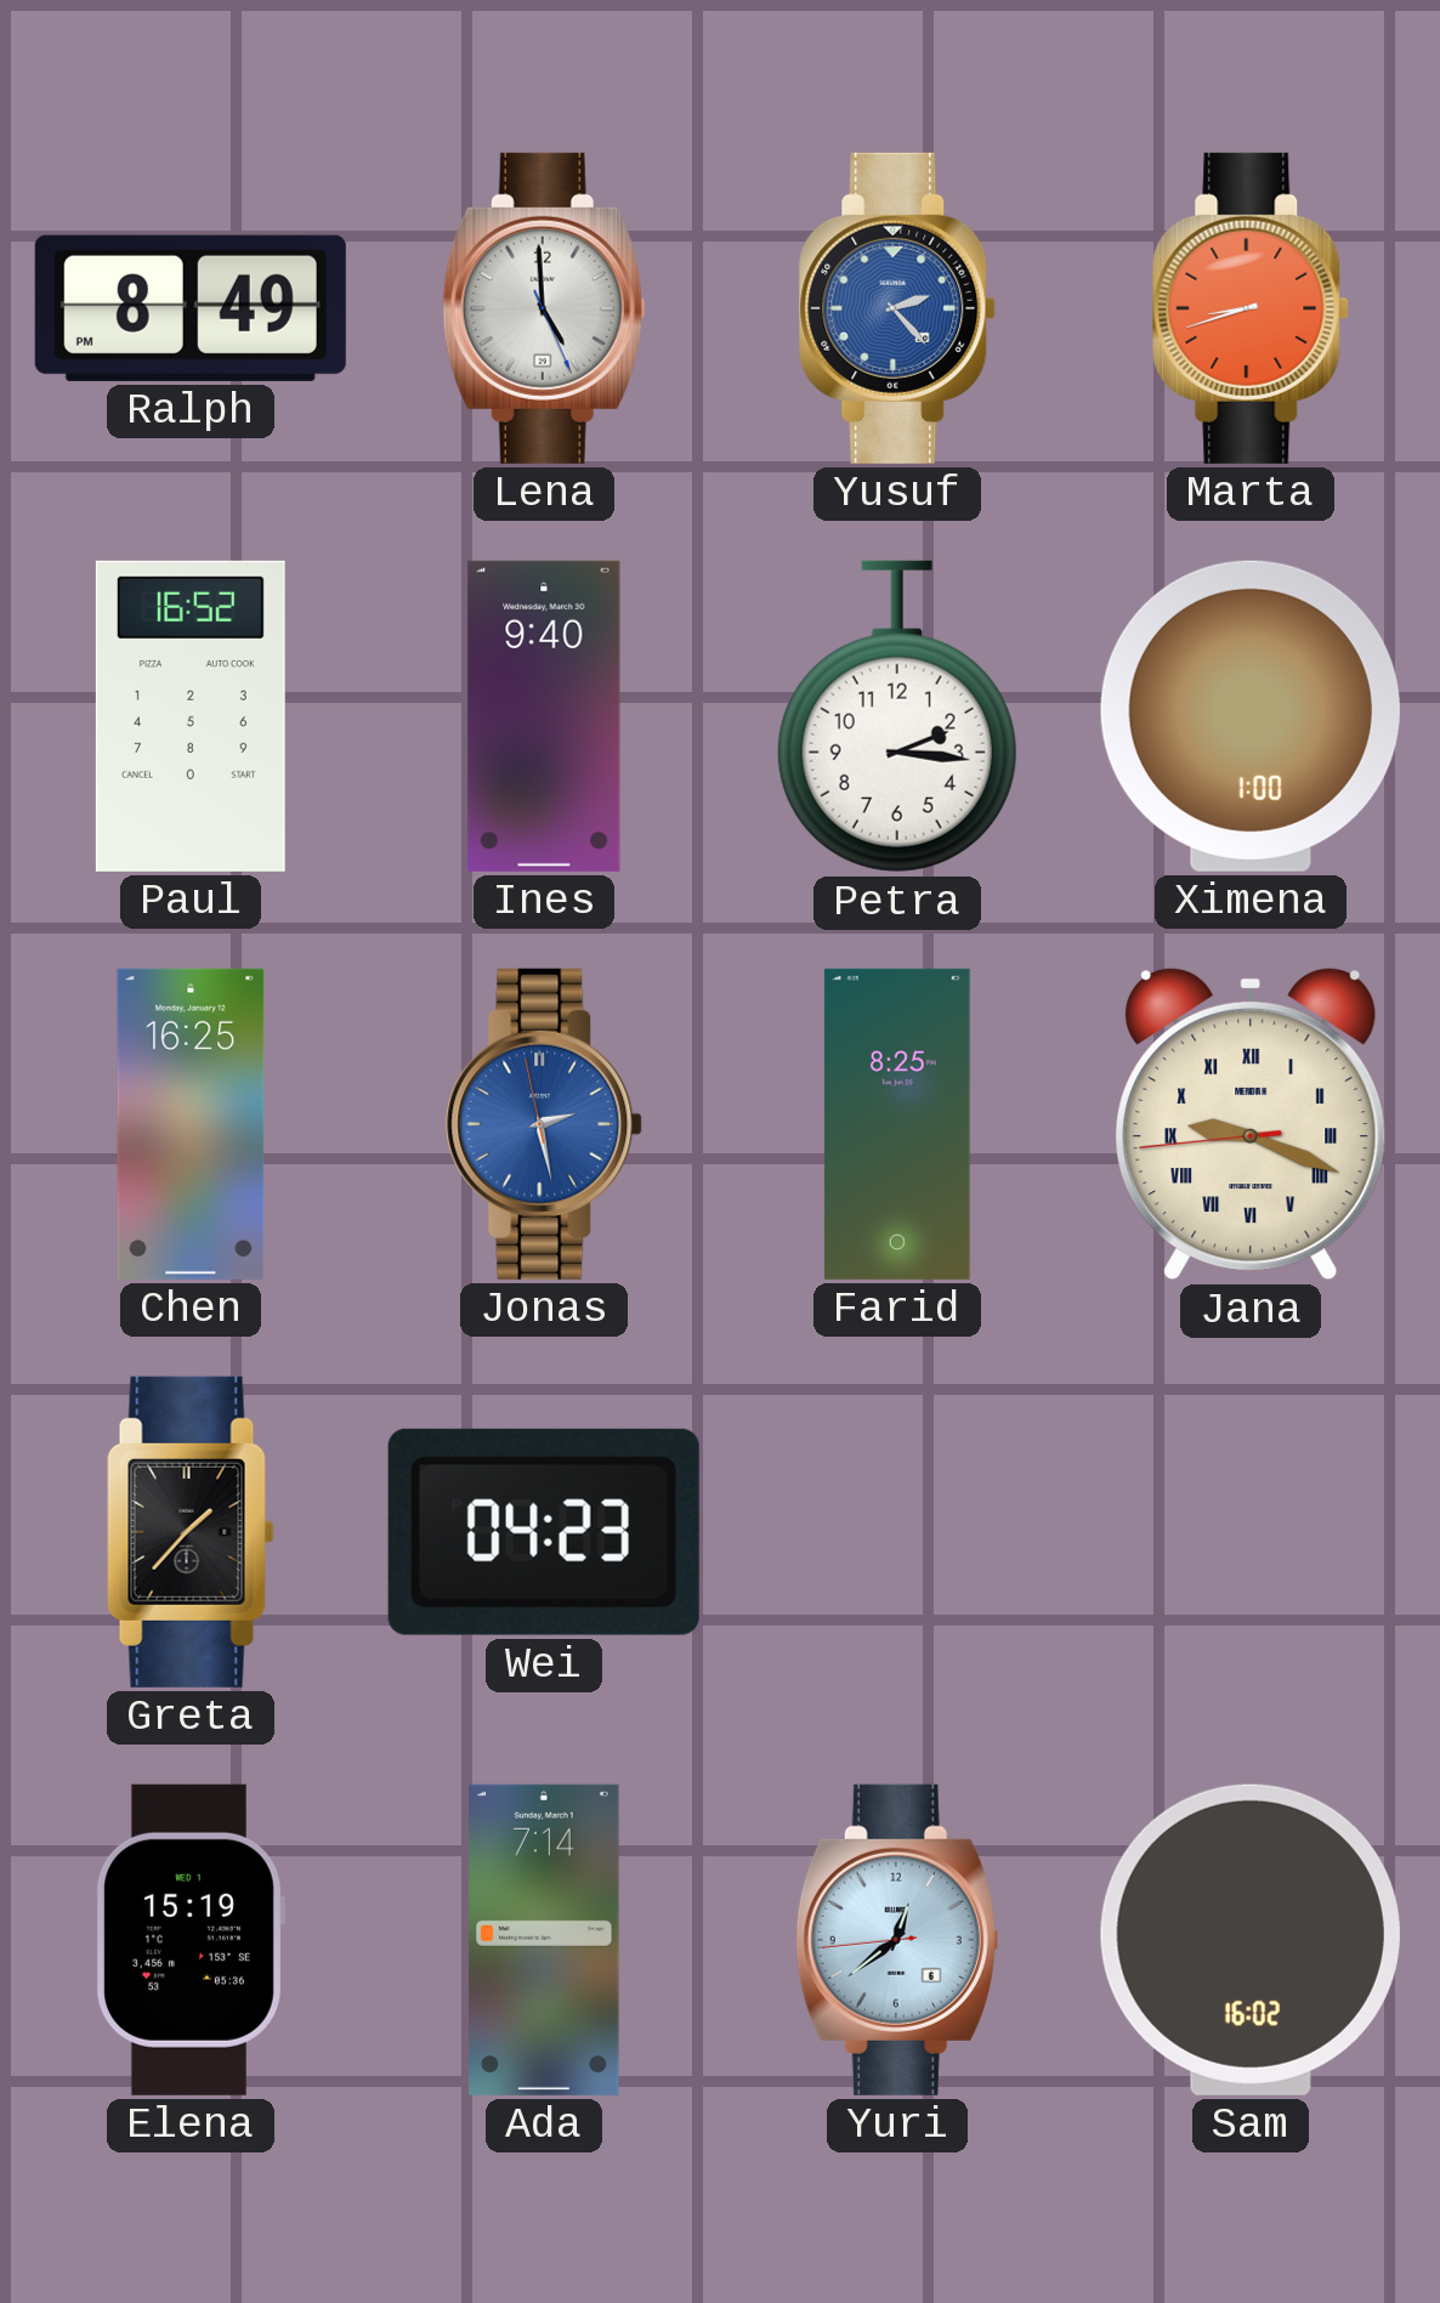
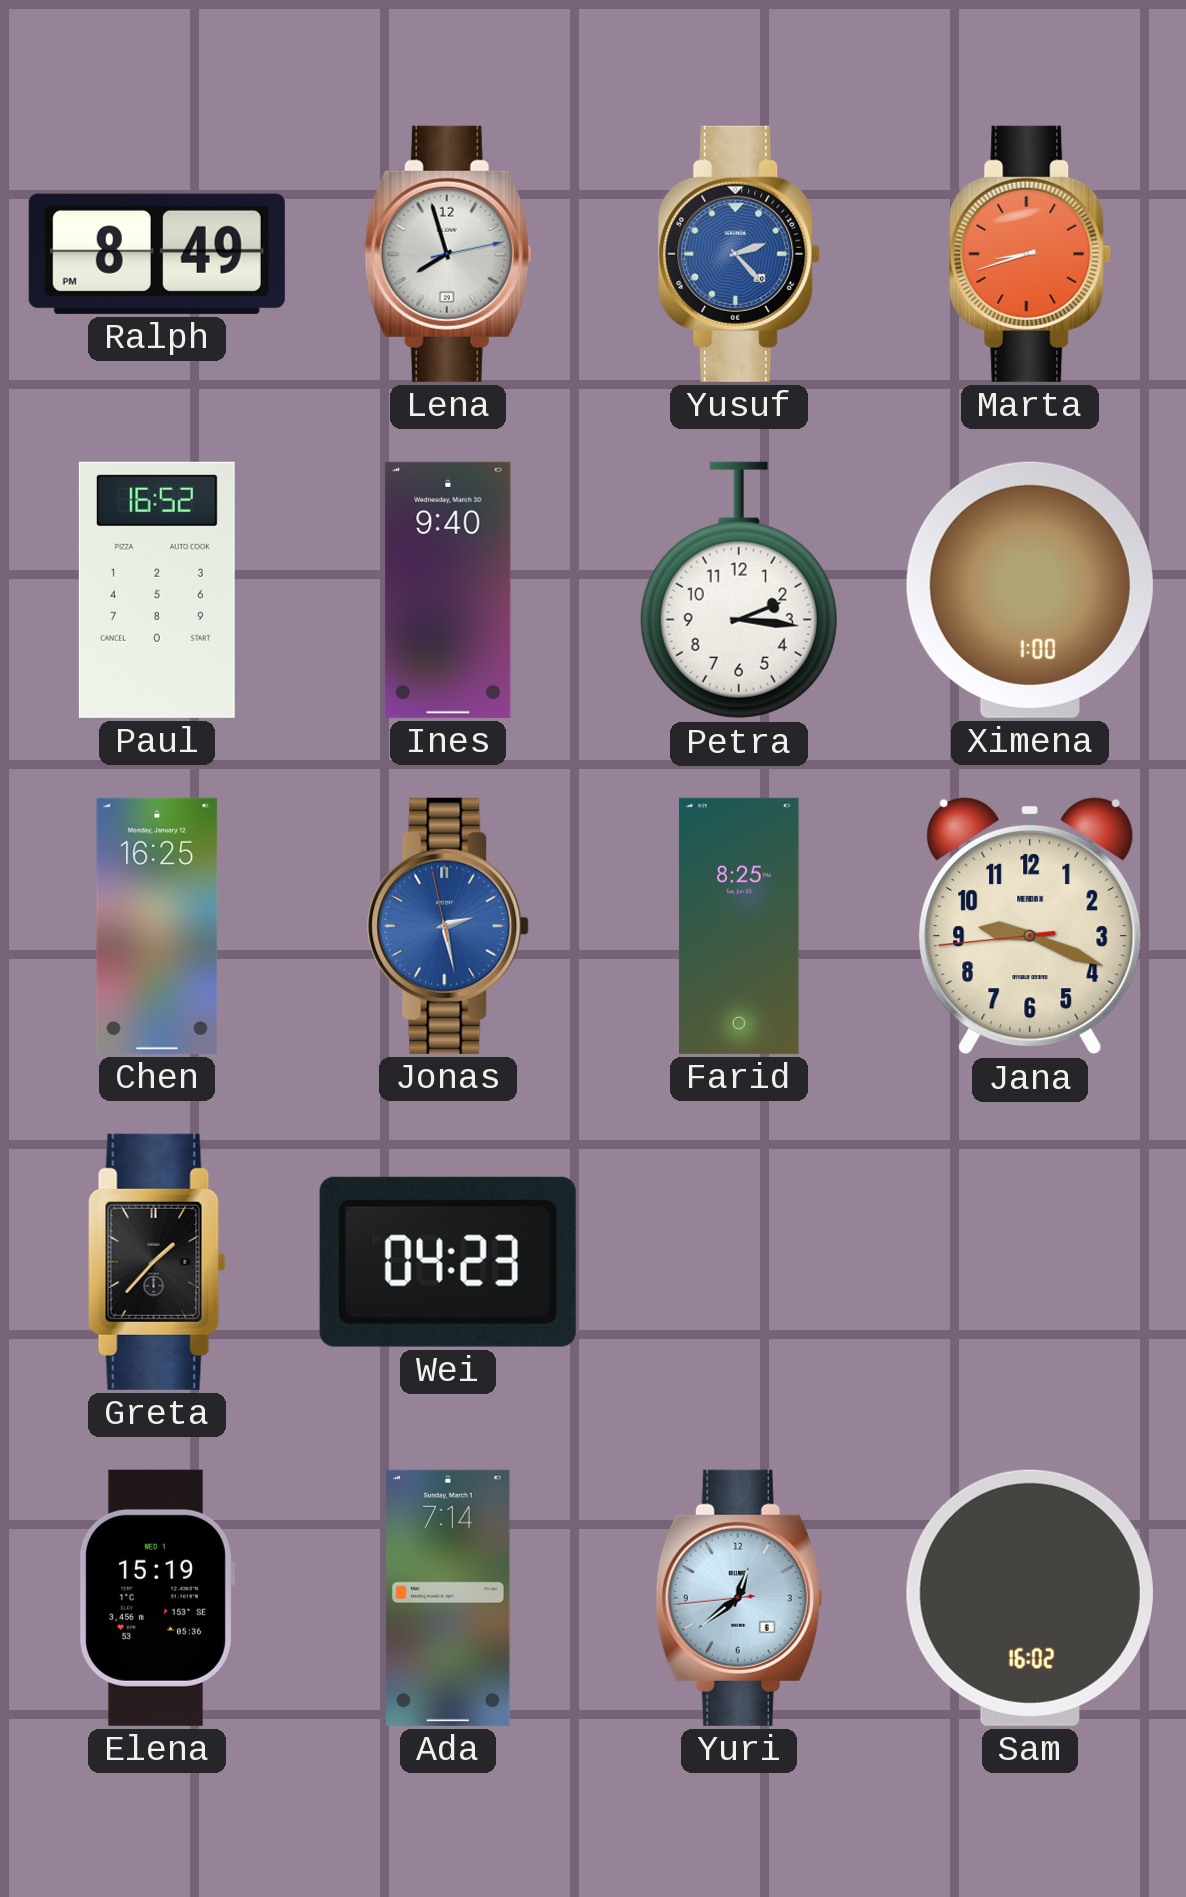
Lena: 4:59 -> 7:57
Jana numerals: Roman -> Arabic
